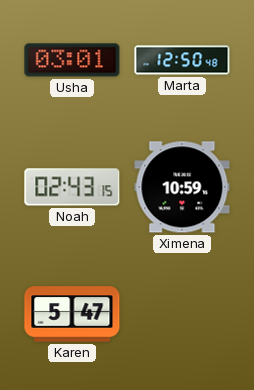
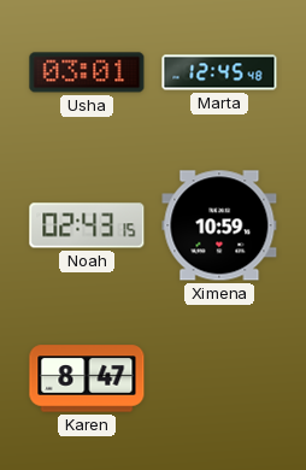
Marta: 12:50 -> 12:45
Karen: 5:47 -> 8:47
